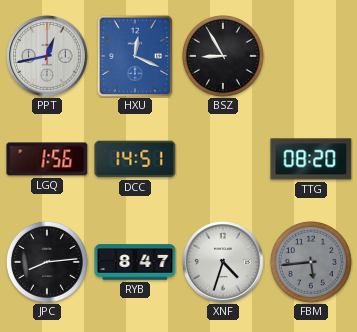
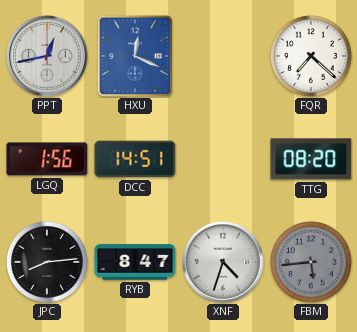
BSZ: 8:55 -> none
FQR: none -> 7:22
